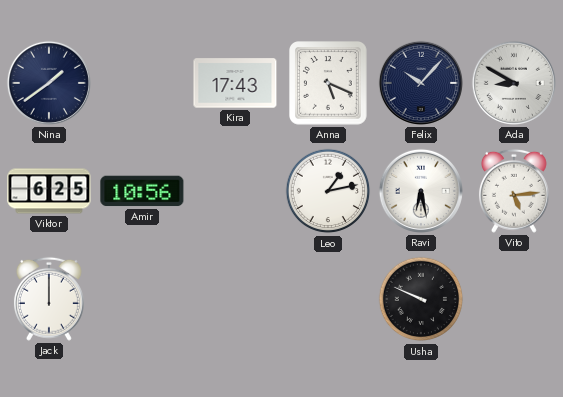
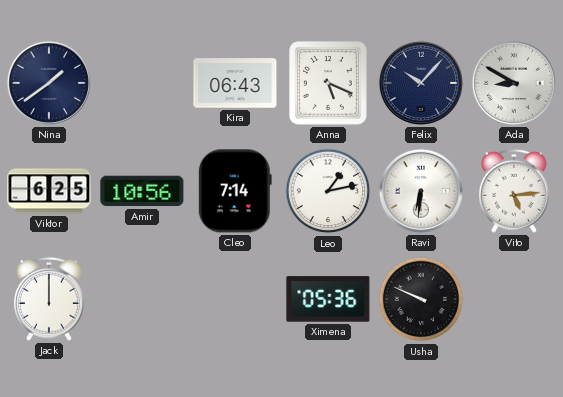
Kira: 17:43 -> 06:43
Cleo: none -> 7:14
Ravi: 6:28 -> 6:31
Ximena: none -> 05:36
